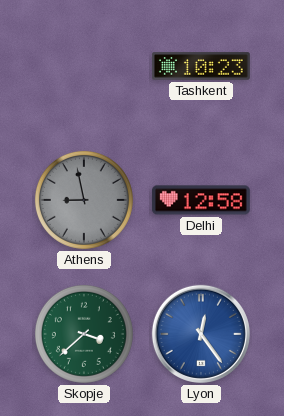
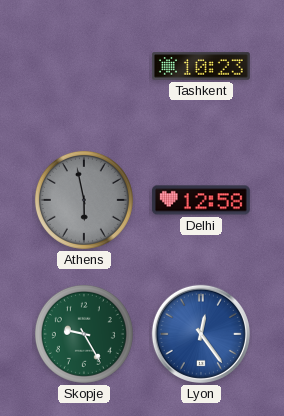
Athens: 8:58 -> 5:58
Skopje: 3:38 -> 9:25
